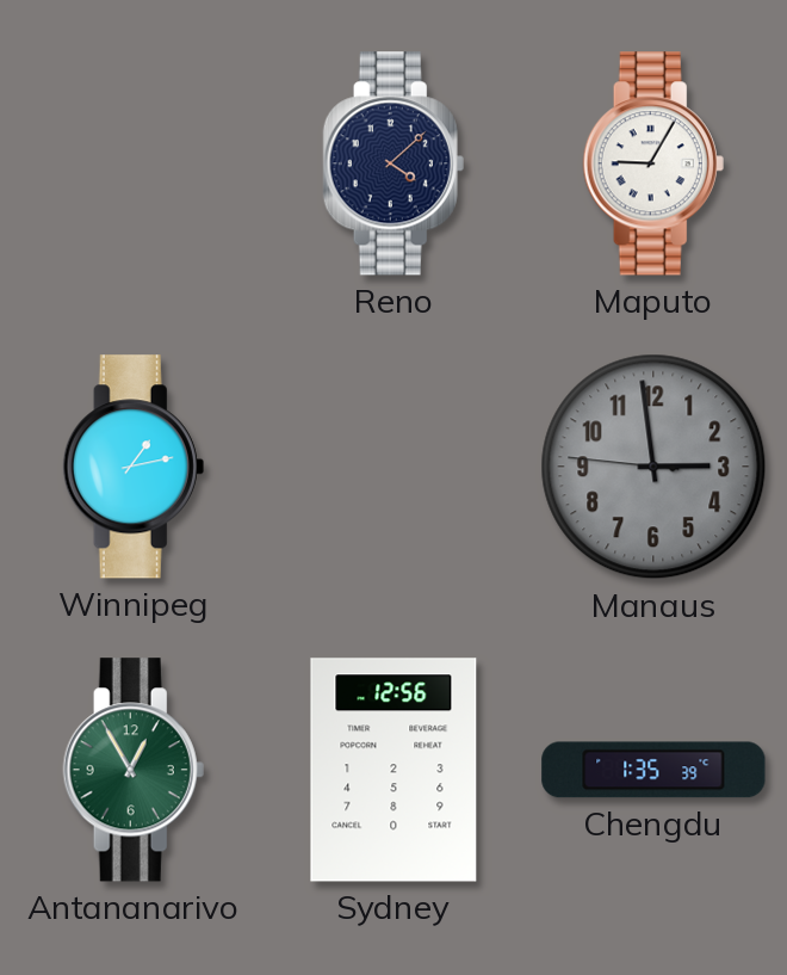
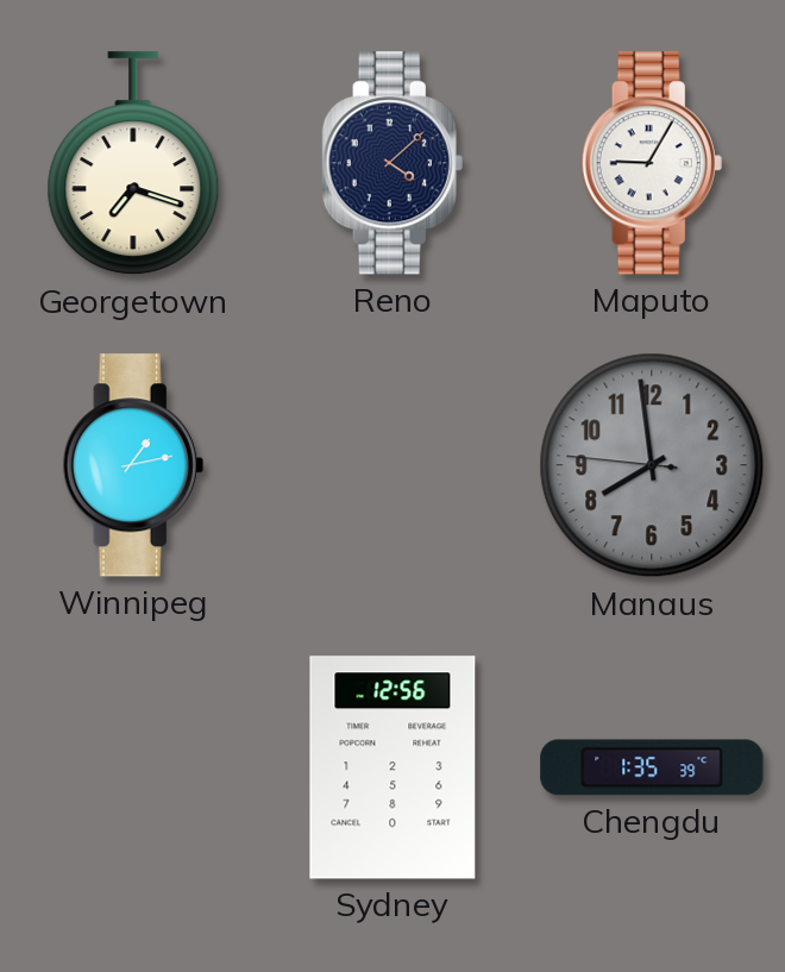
Georgetown: none -> 7:18
Manaus: 2:58 -> 7:58
Antananarivo: 12:55 -> none
